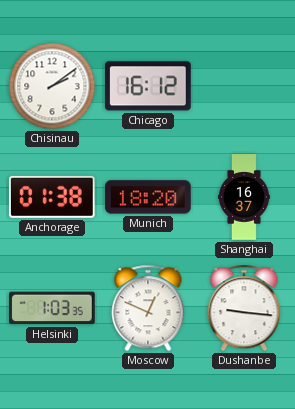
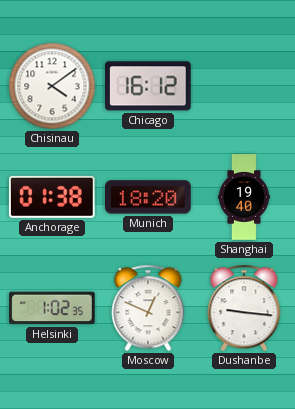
Chisinau: 2:09 -> 4:09
Shanghai: 16:37 -> 19:40
Helsinki: 1:03 -> 1:02
